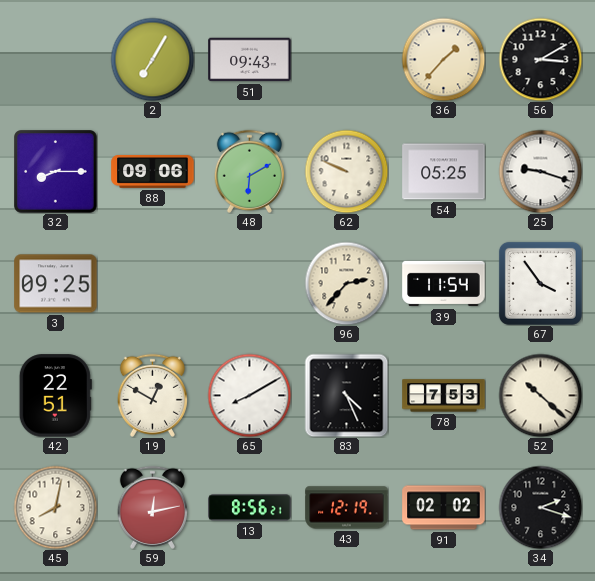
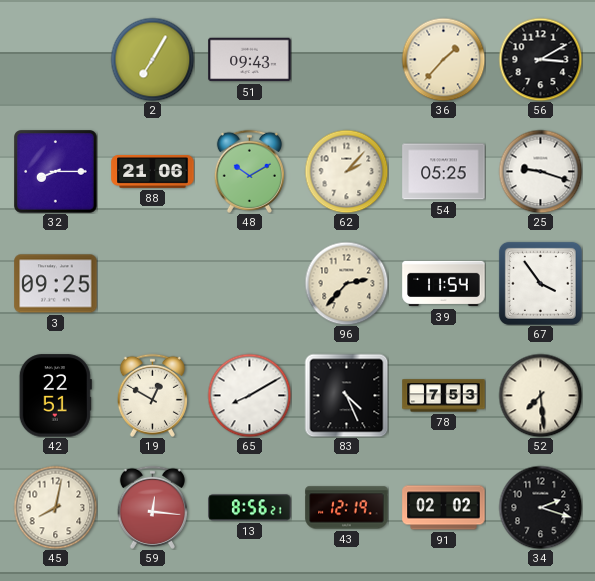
88: 09:06 -> 21:06
48: 6:10 -> 10:10
62: 9:49 -> 2:07
52: 10:22 -> 7:29
59: 12:13 -> 12:16
